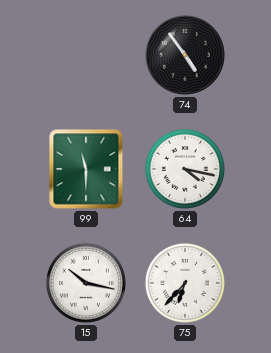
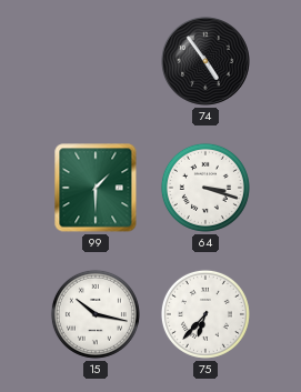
99: 11:30 -> 1:30
64: 4:17 -> 3:18
